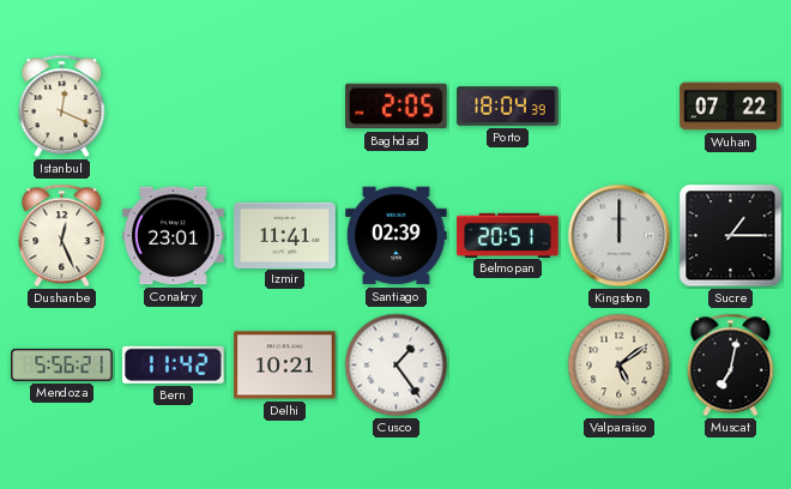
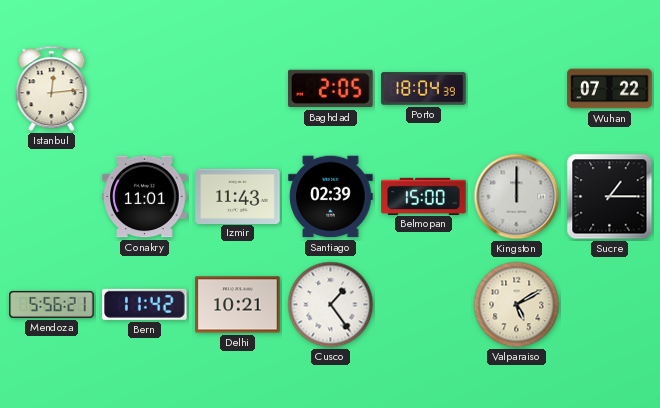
Istanbul: 12:19 -> 12:14
Dushanbe: 12:26 -> none
Conakry: 23:01 -> 11:01
Izmir: 11:41 -> 11:43
Belmopan: 20:51 -> 15:00
Valparaiso: 5:09 -> 5:10
Muscat: 7:02 -> none
